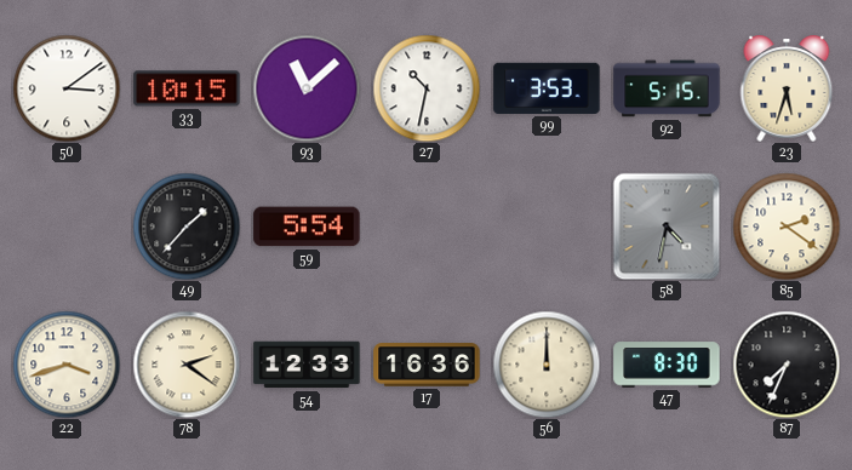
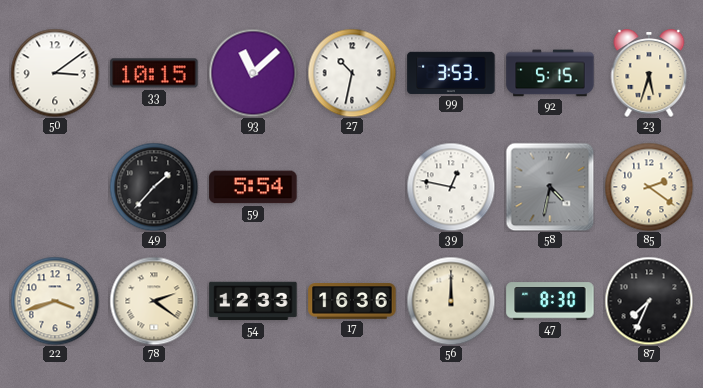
39: none -> 12:47
